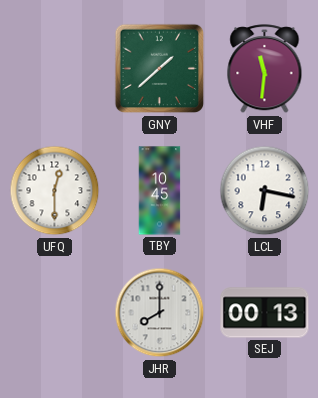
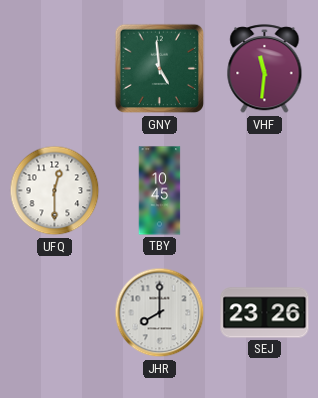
GNY: 1:38 -> 4:59
LCL: 6:17 -> none
SEJ: 00:13 -> 23:26
